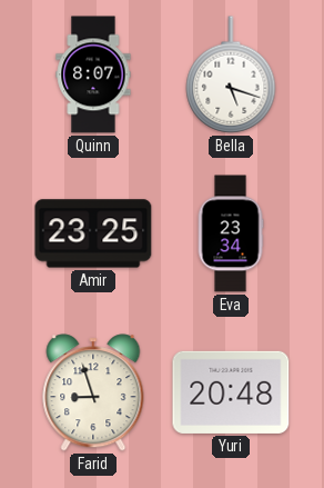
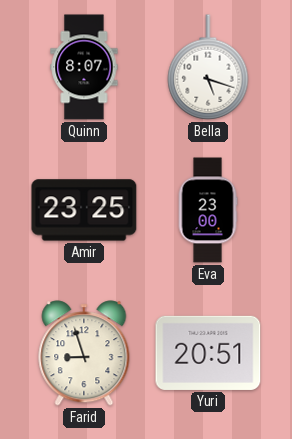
Eva: 23:34 -> 23:00
Yuri: 20:48 -> 20:51
